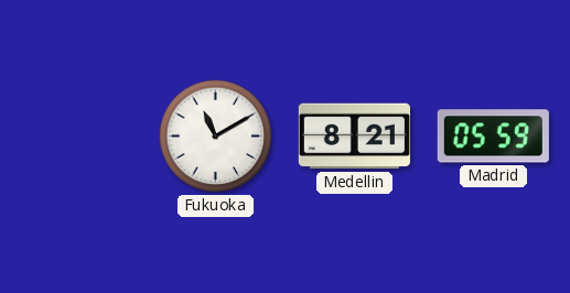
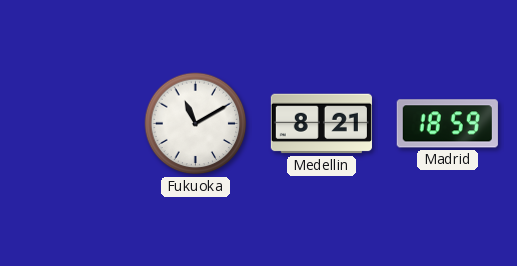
Madrid: 05:59 -> 18:59
